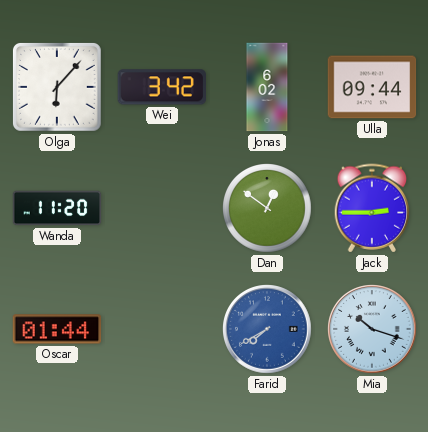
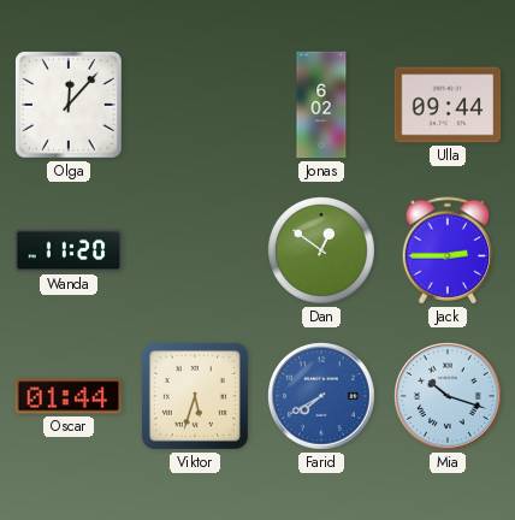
Olga: 6:07 -> 12:07
Wei: 3:42 -> none
Viktor: none -> 5:33
